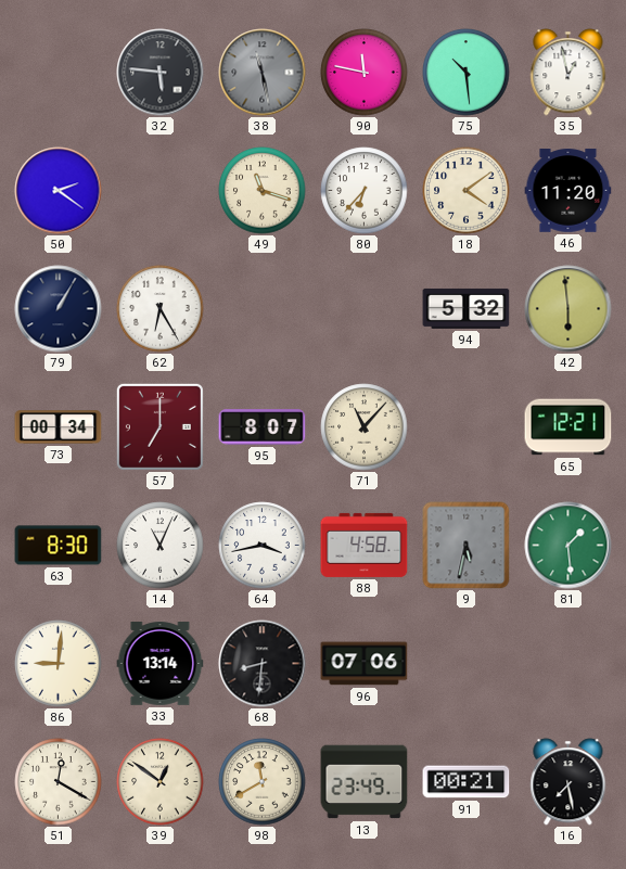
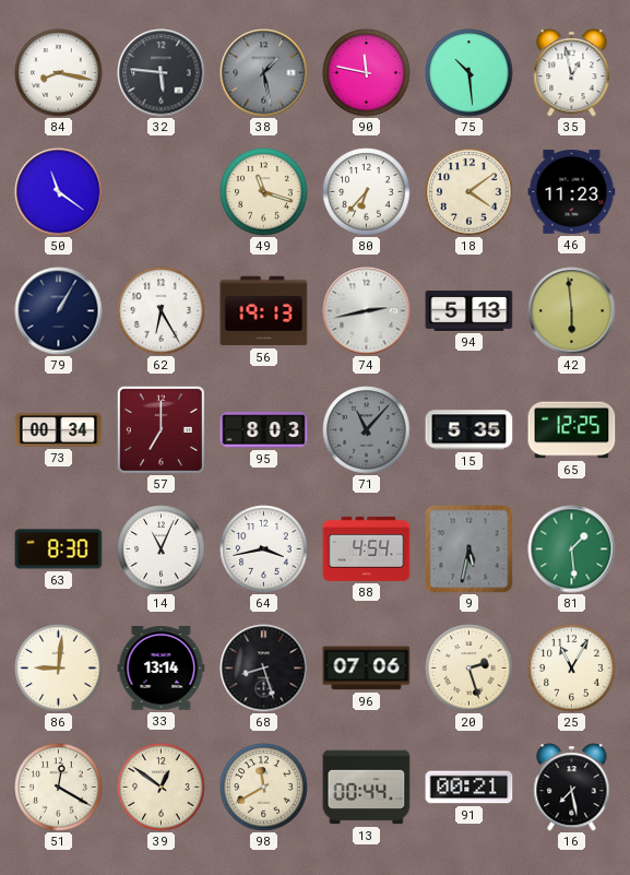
84: none -> 8:17
38: 11:28 -> 1:28
50: 2:21 -> 11:21
46: 11:20 -> 11:23
56: none -> 19:13
74: none -> 2:43
94: 5:32 -> 5:13
95: 8:07 -> 8:03
71 dial: cream -> grey
15: none -> 5:35
65: 12:21 -> 12:25
88: 4:58 -> 4:54
68: 8:31 -> 8:27
20: none -> 2:27
25: none -> 11:05
13: 23:49 -> 00:44
